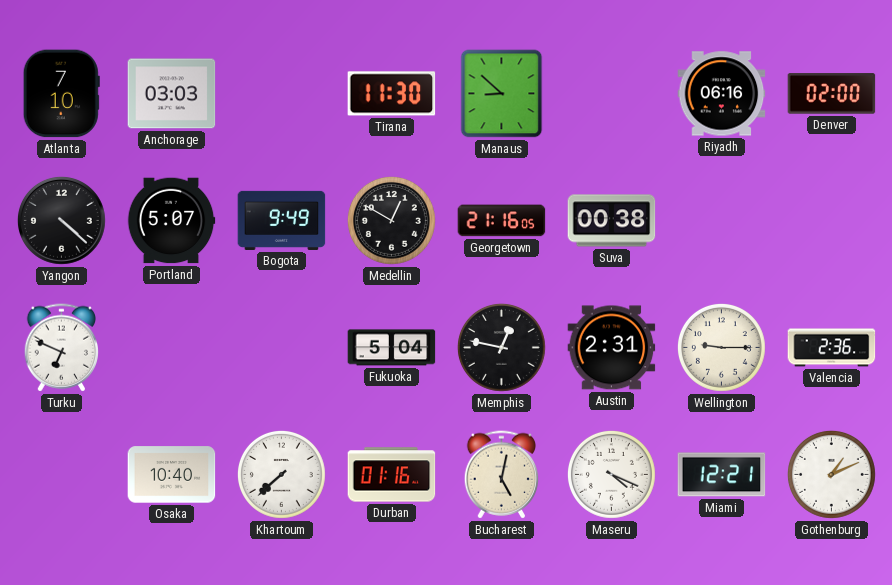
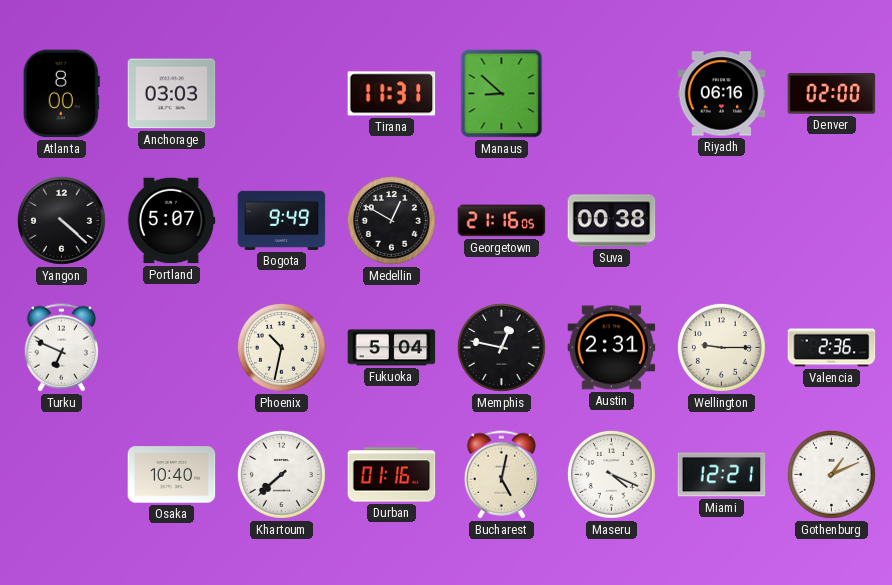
Atlanta: 7:10 -> 8:00
Tirana: 11:30 -> 11:31
Phoenix: none -> 10:32
